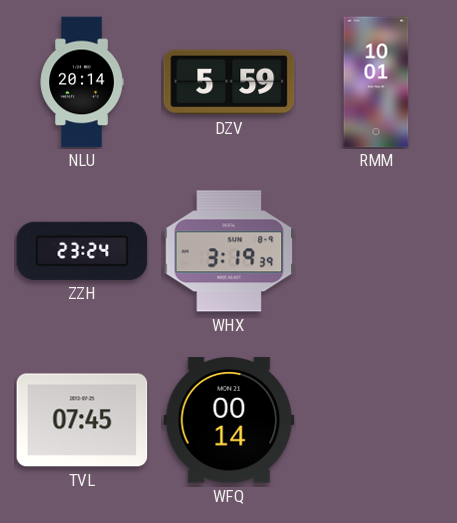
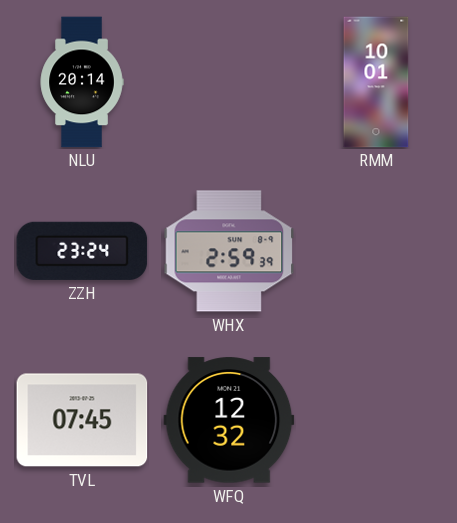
DZV: 5:59 -> none
WHX: 3:19 -> 2:59
WFQ: 00:14 -> 12:32
